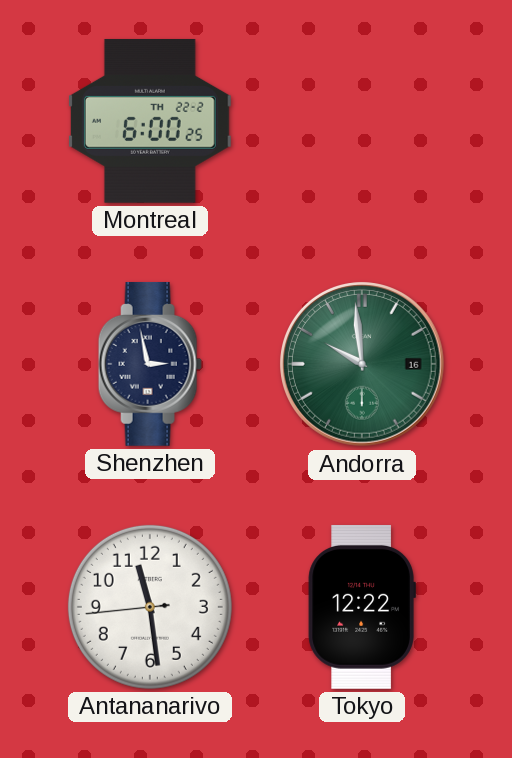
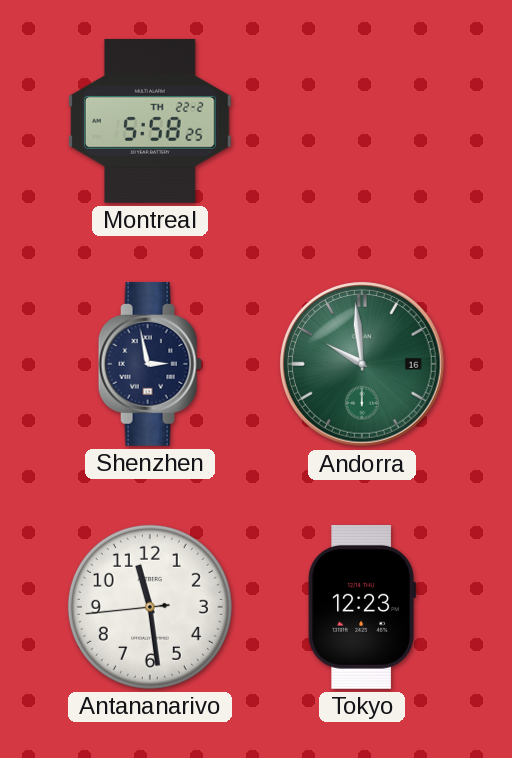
Montreal: 6:00 -> 5:58
Tokyo: 12:22 -> 12:23
